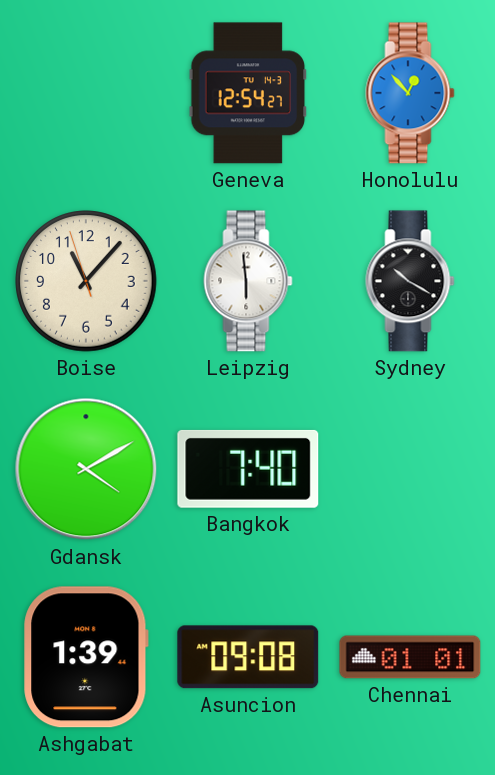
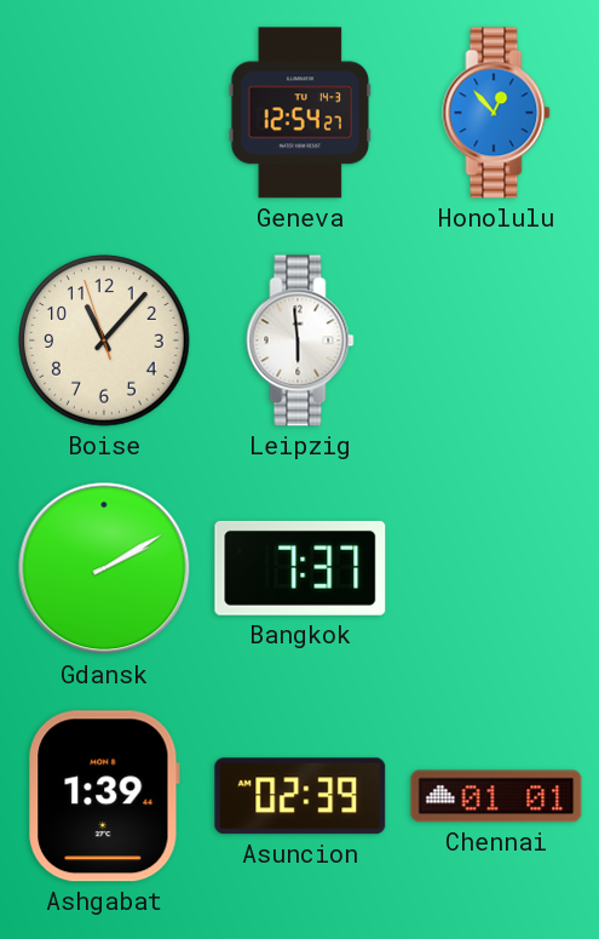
Sydney: 10:20 -> none
Gdansk: 4:10 -> 2:10
Bangkok: 7:40 -> 7:37
Asuncion: 09:08 -> 02:39
